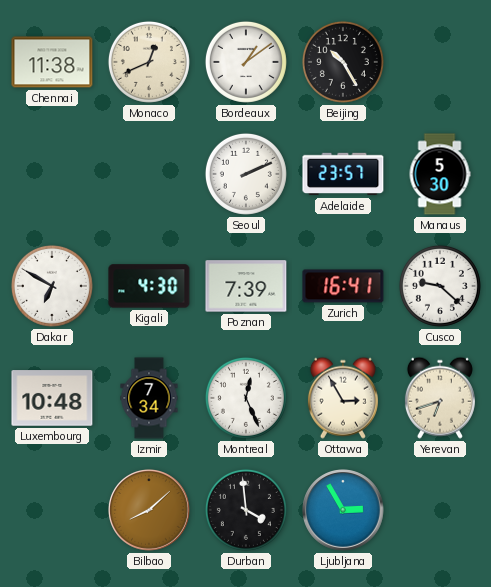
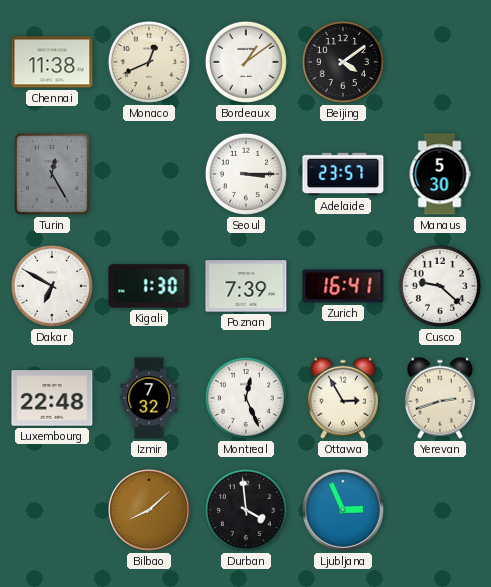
Beijing: 10:25 -> 4:09
Turin: none -> 12:25
Seoul: 2:11 -> 3:15
Kigali: 4:30 -> 1:30
Luxembourg: 10:48 -> 22:48
Izmir: 7:34 -> 7:32
Yerevan: 6:42 -> 2:42
Ljubljana: 2:55 -> 2:56
